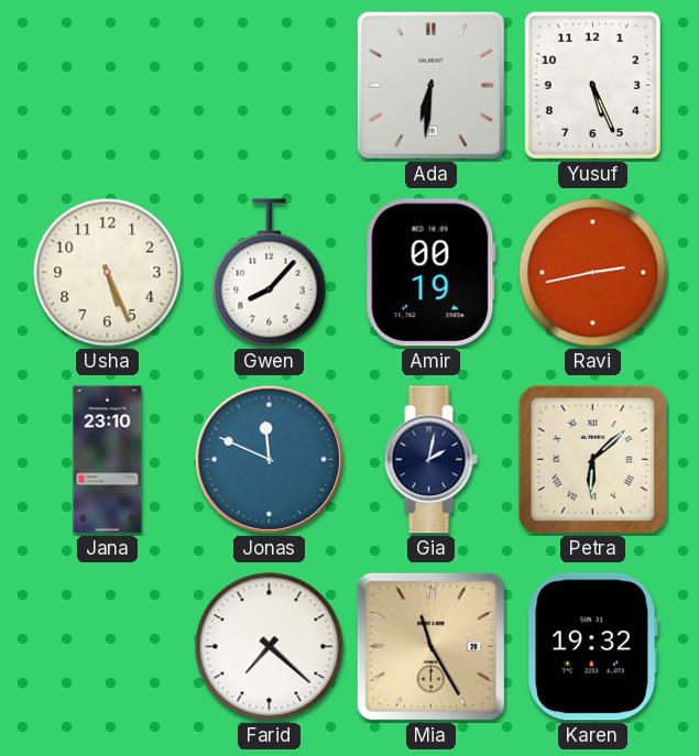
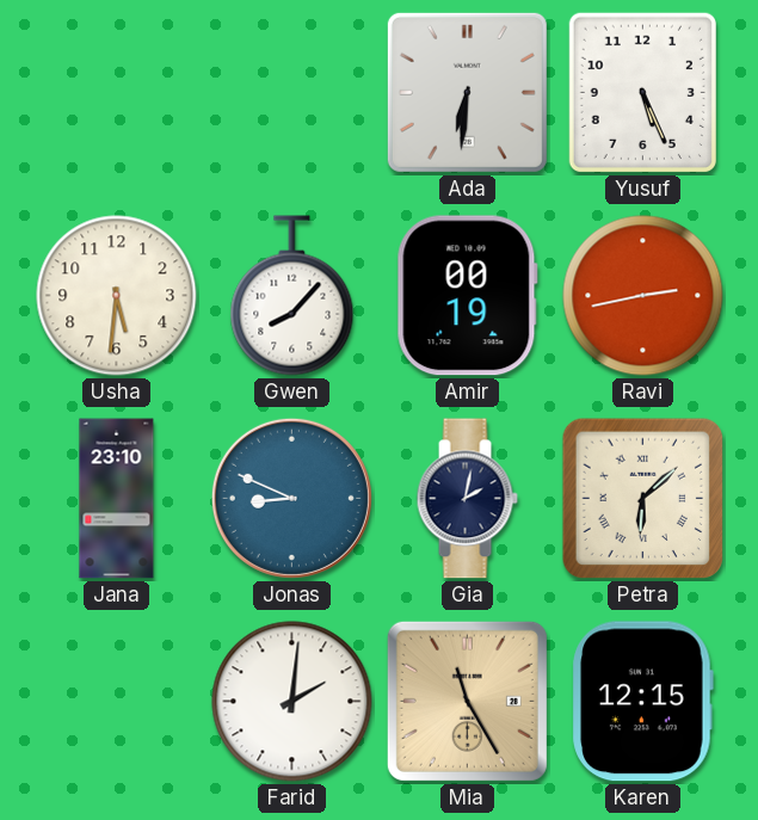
Usha: 5:26 -> 5:31
Jonas: 11:49 -> 8:49
Farid: 7:22 -> 2:01
Karen: 19:32 -> 12:15
